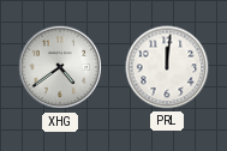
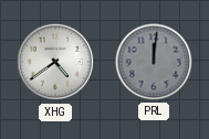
PRL dial: white -> grey
